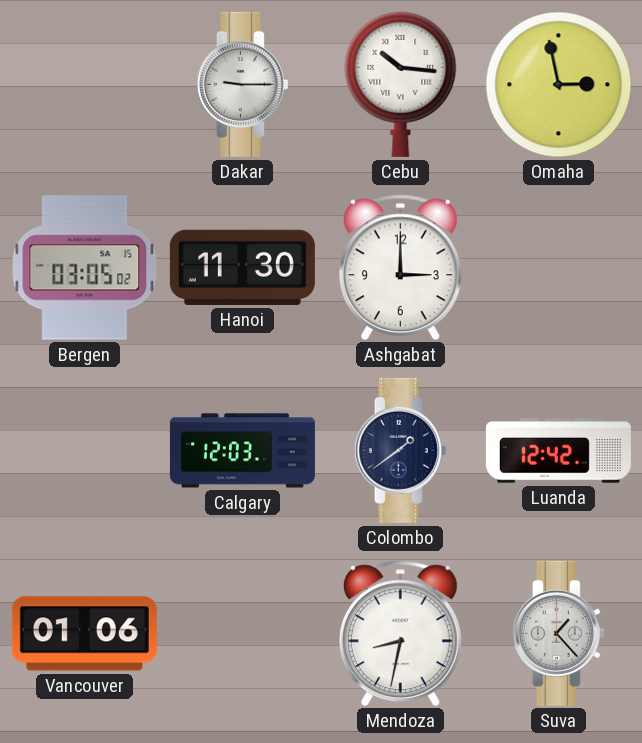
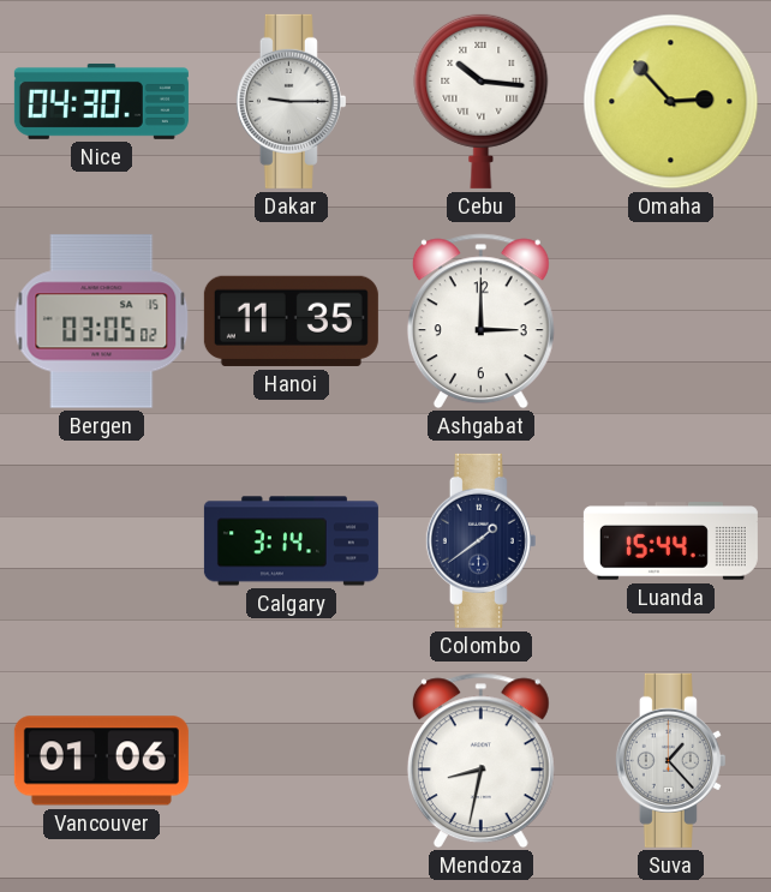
Nice: none -> 04:30
Omaha: 2:58 -> 2:53
Hanoi: 11:30 -> 11:35
Calgary: 12:03 -> 3:14
Luanda: 12:42 -> 15:44
